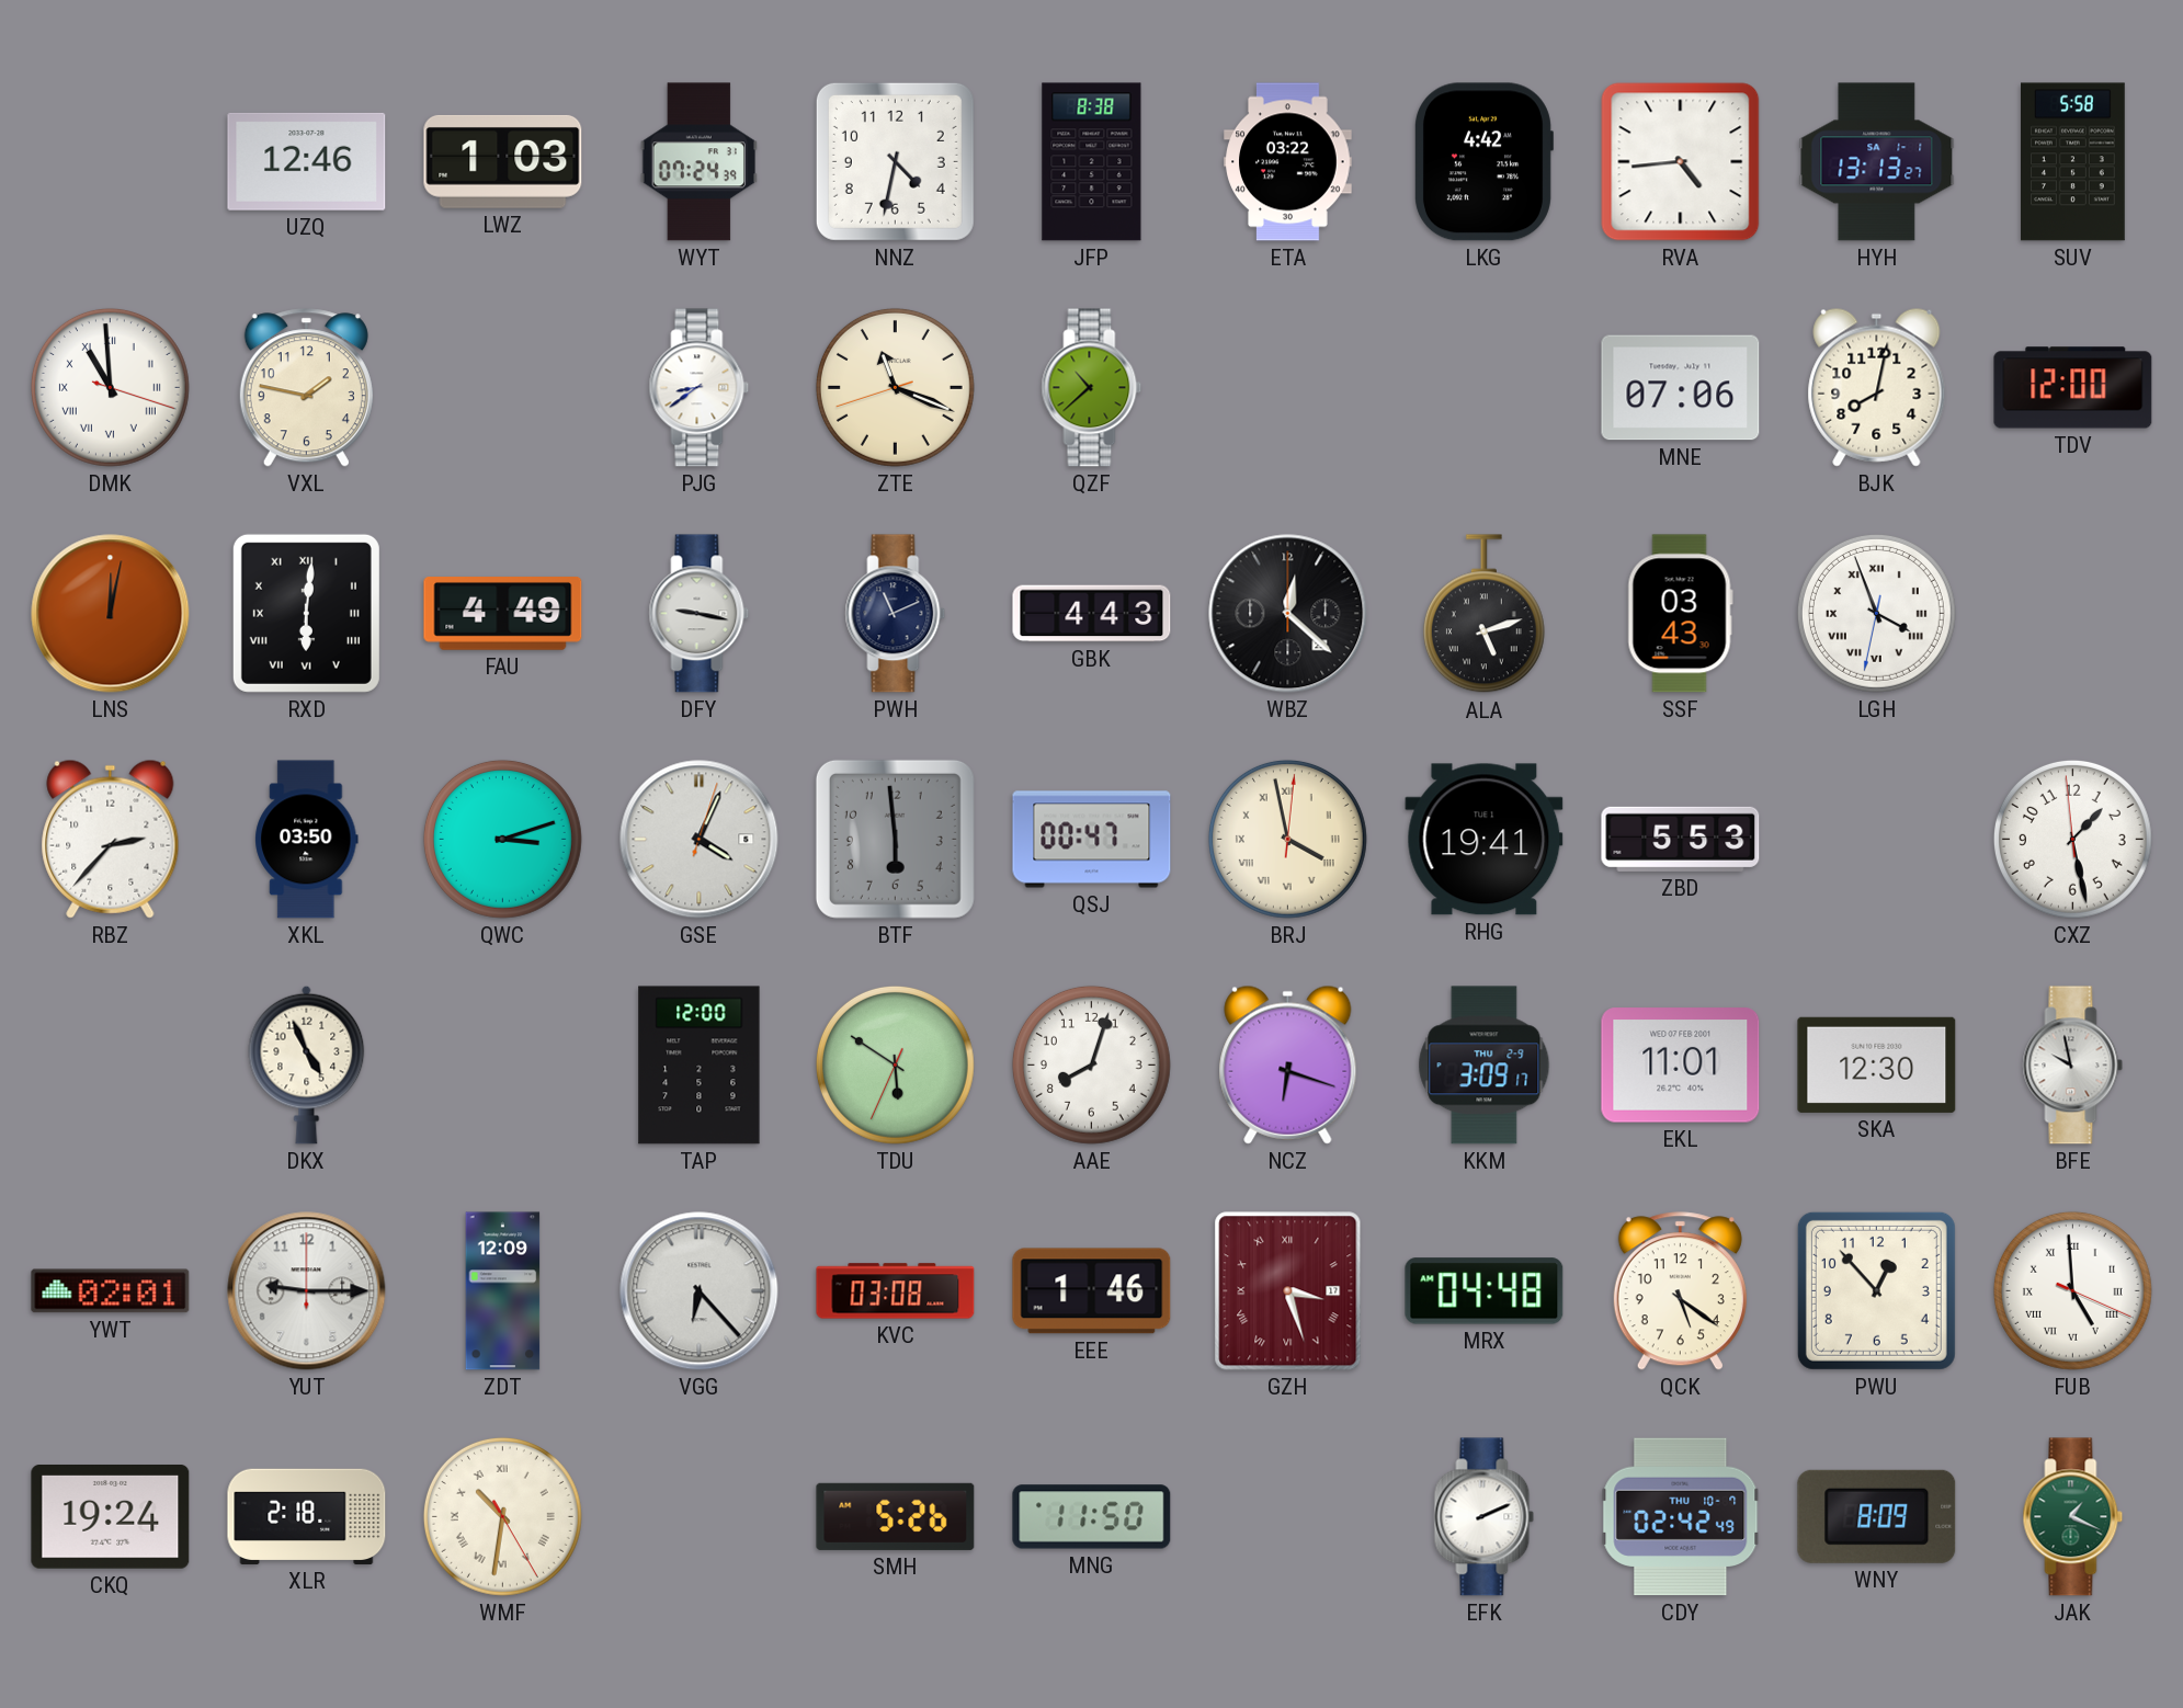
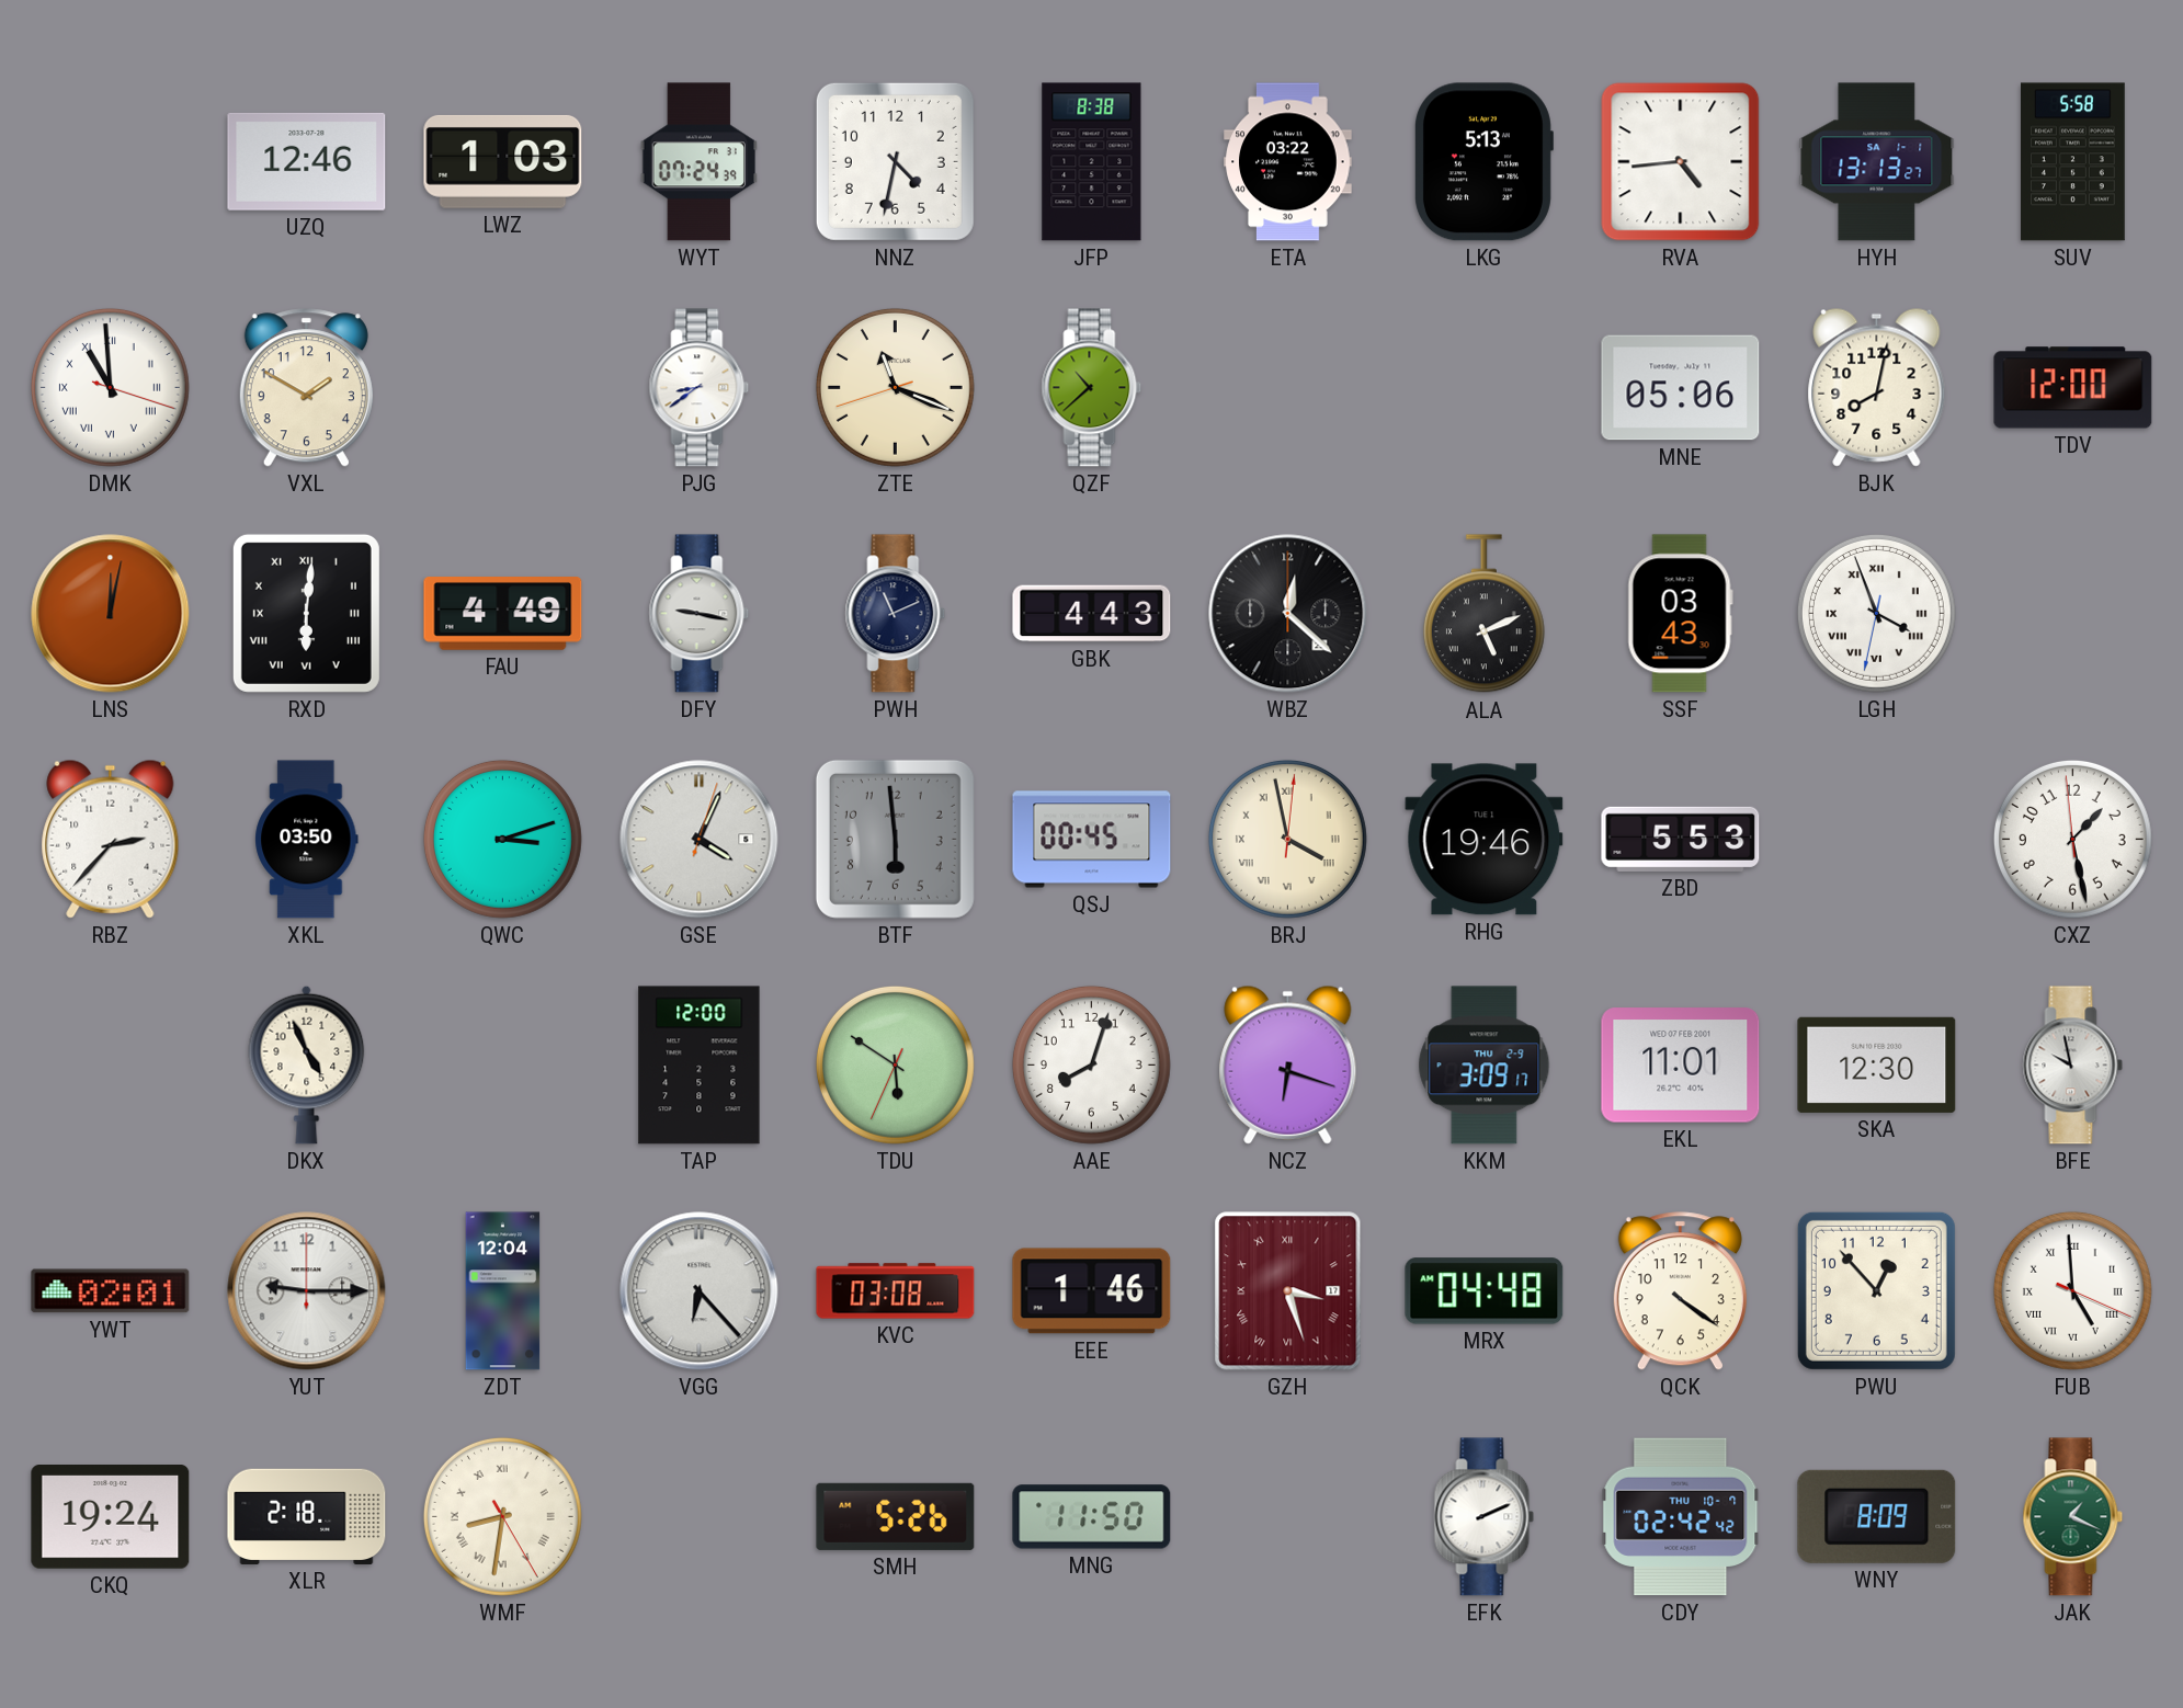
LKG: 4:42 -> 5:13
VXL: 1:47 -> 1:50
MNE: 07:06 -> 05:06
ALA: 5:12 -> 5:11
QSJ: 00:47 -> 00:45
RHG: 19:41 -> 19:46
ZDT: 12:09 -> 12:04
QCK: 5:21 -> 4:21
WMF: 10:31 -> 8:31
CDY: 02:42:49 -> 02:42:42
